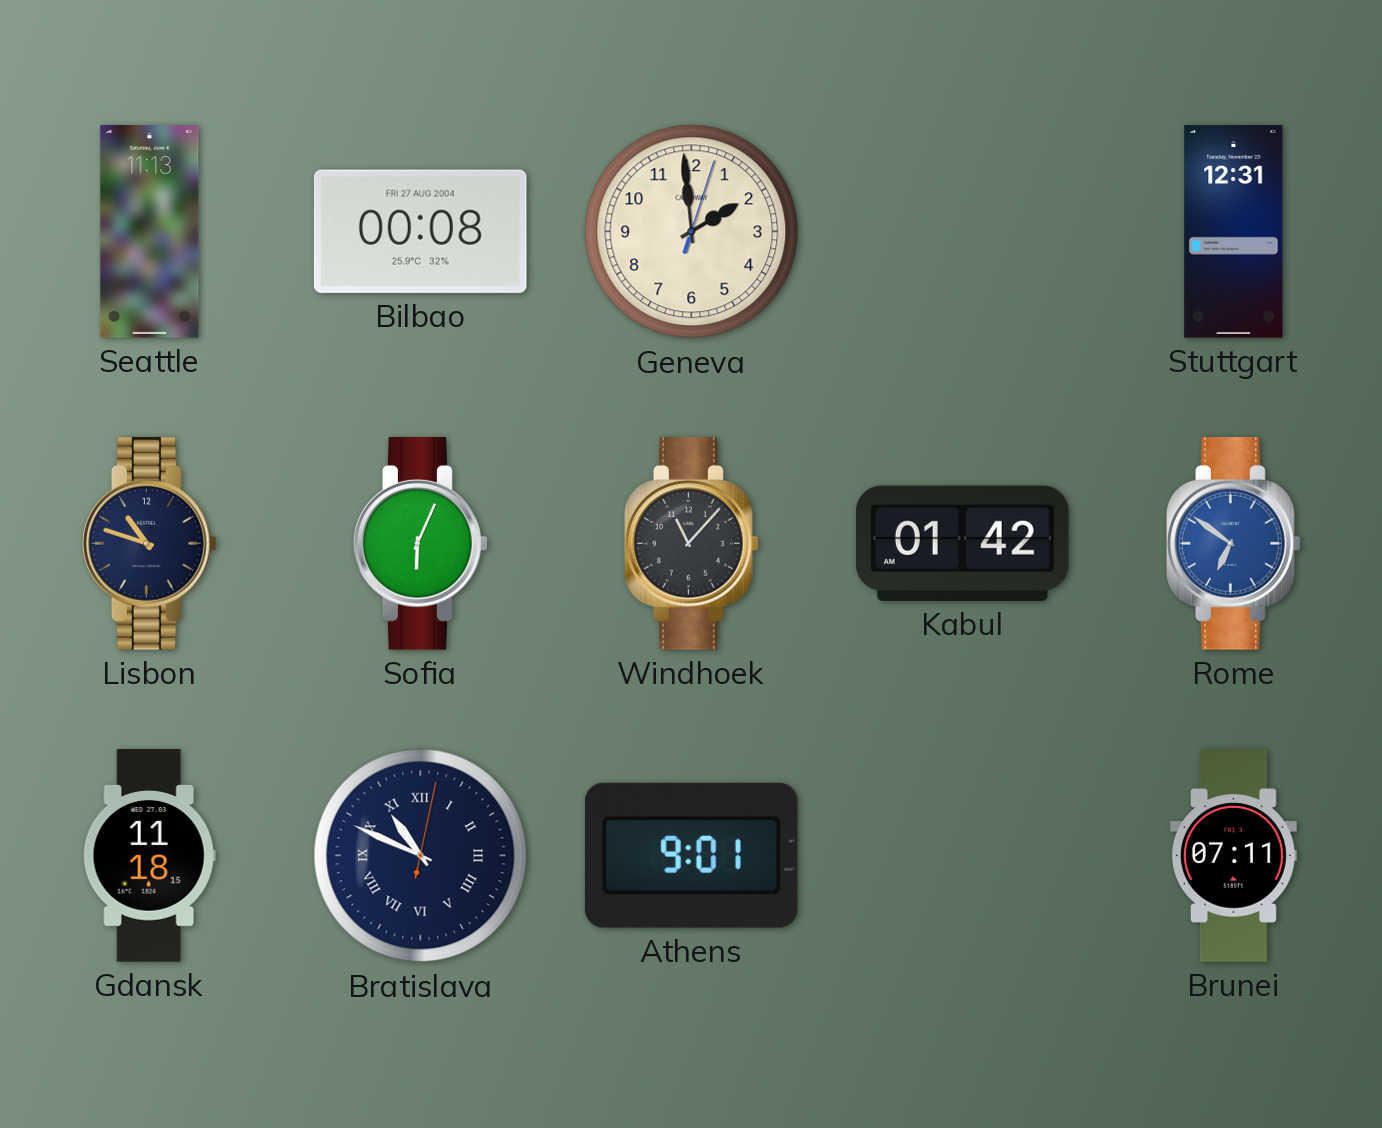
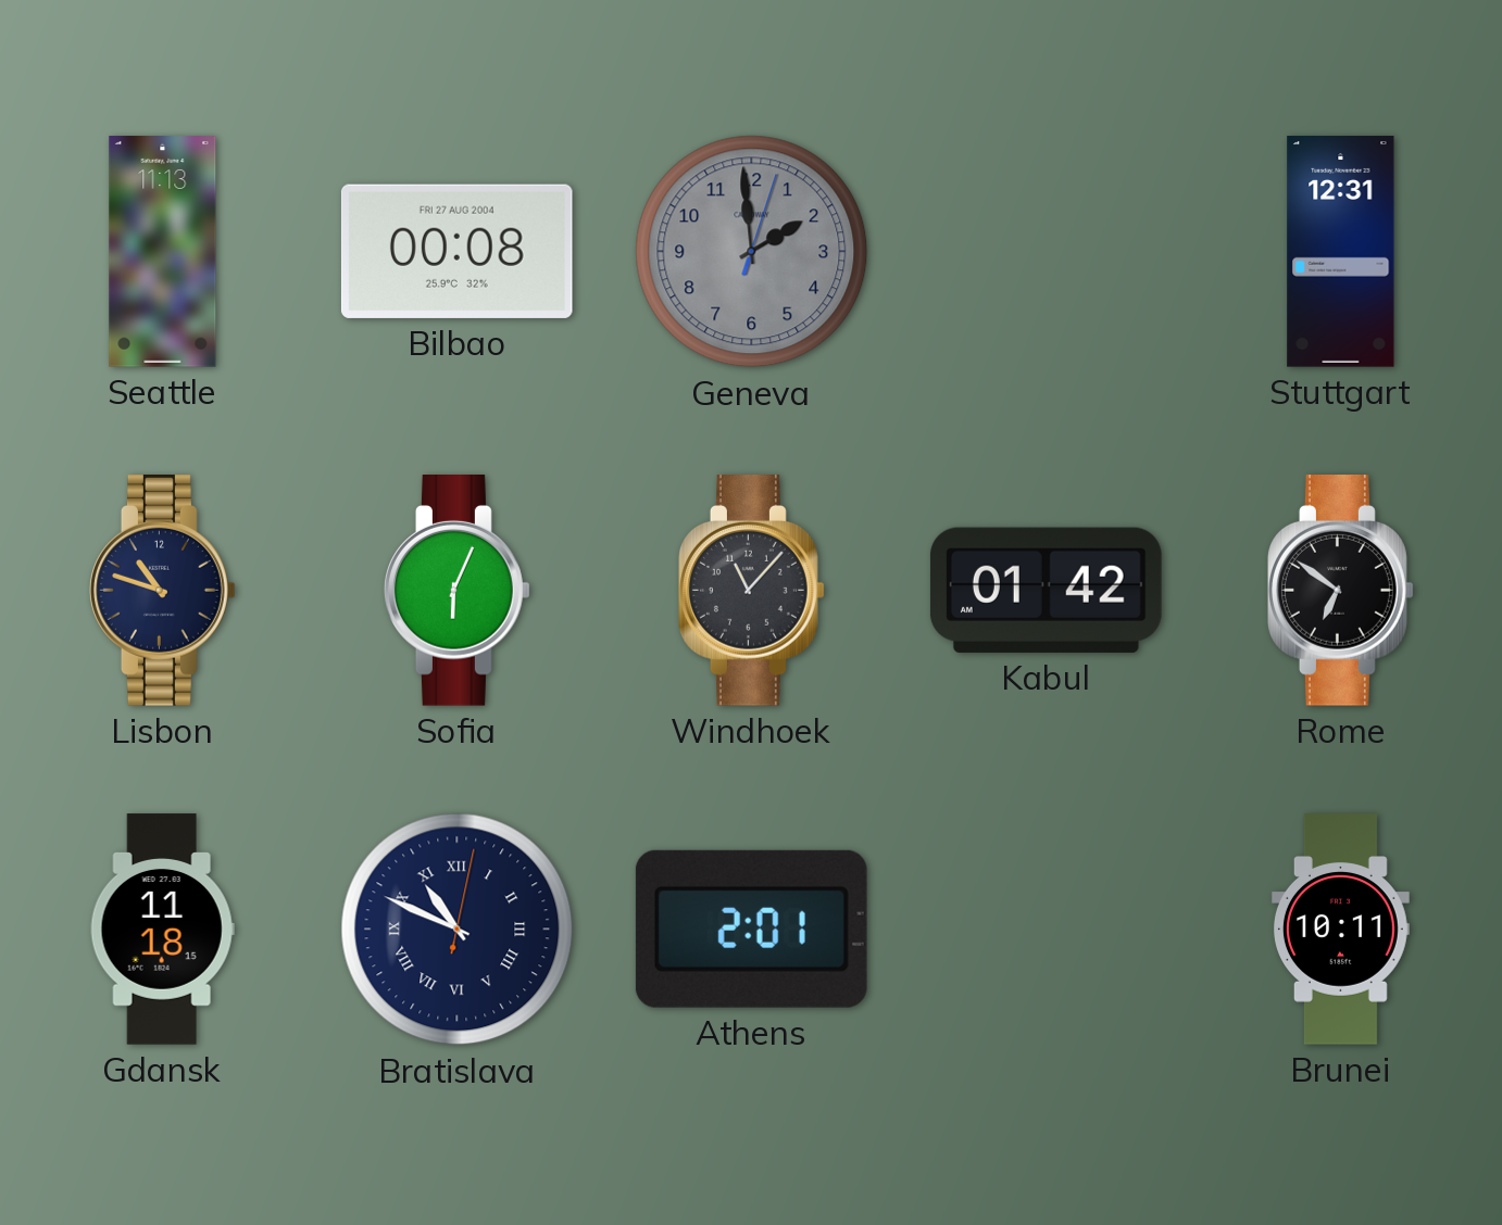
Geneva dial: cream -> grey
Rome dial: blue -> black
Athens: 9:01 -> 2:01
Brunei: 07:11 -> 10:11
